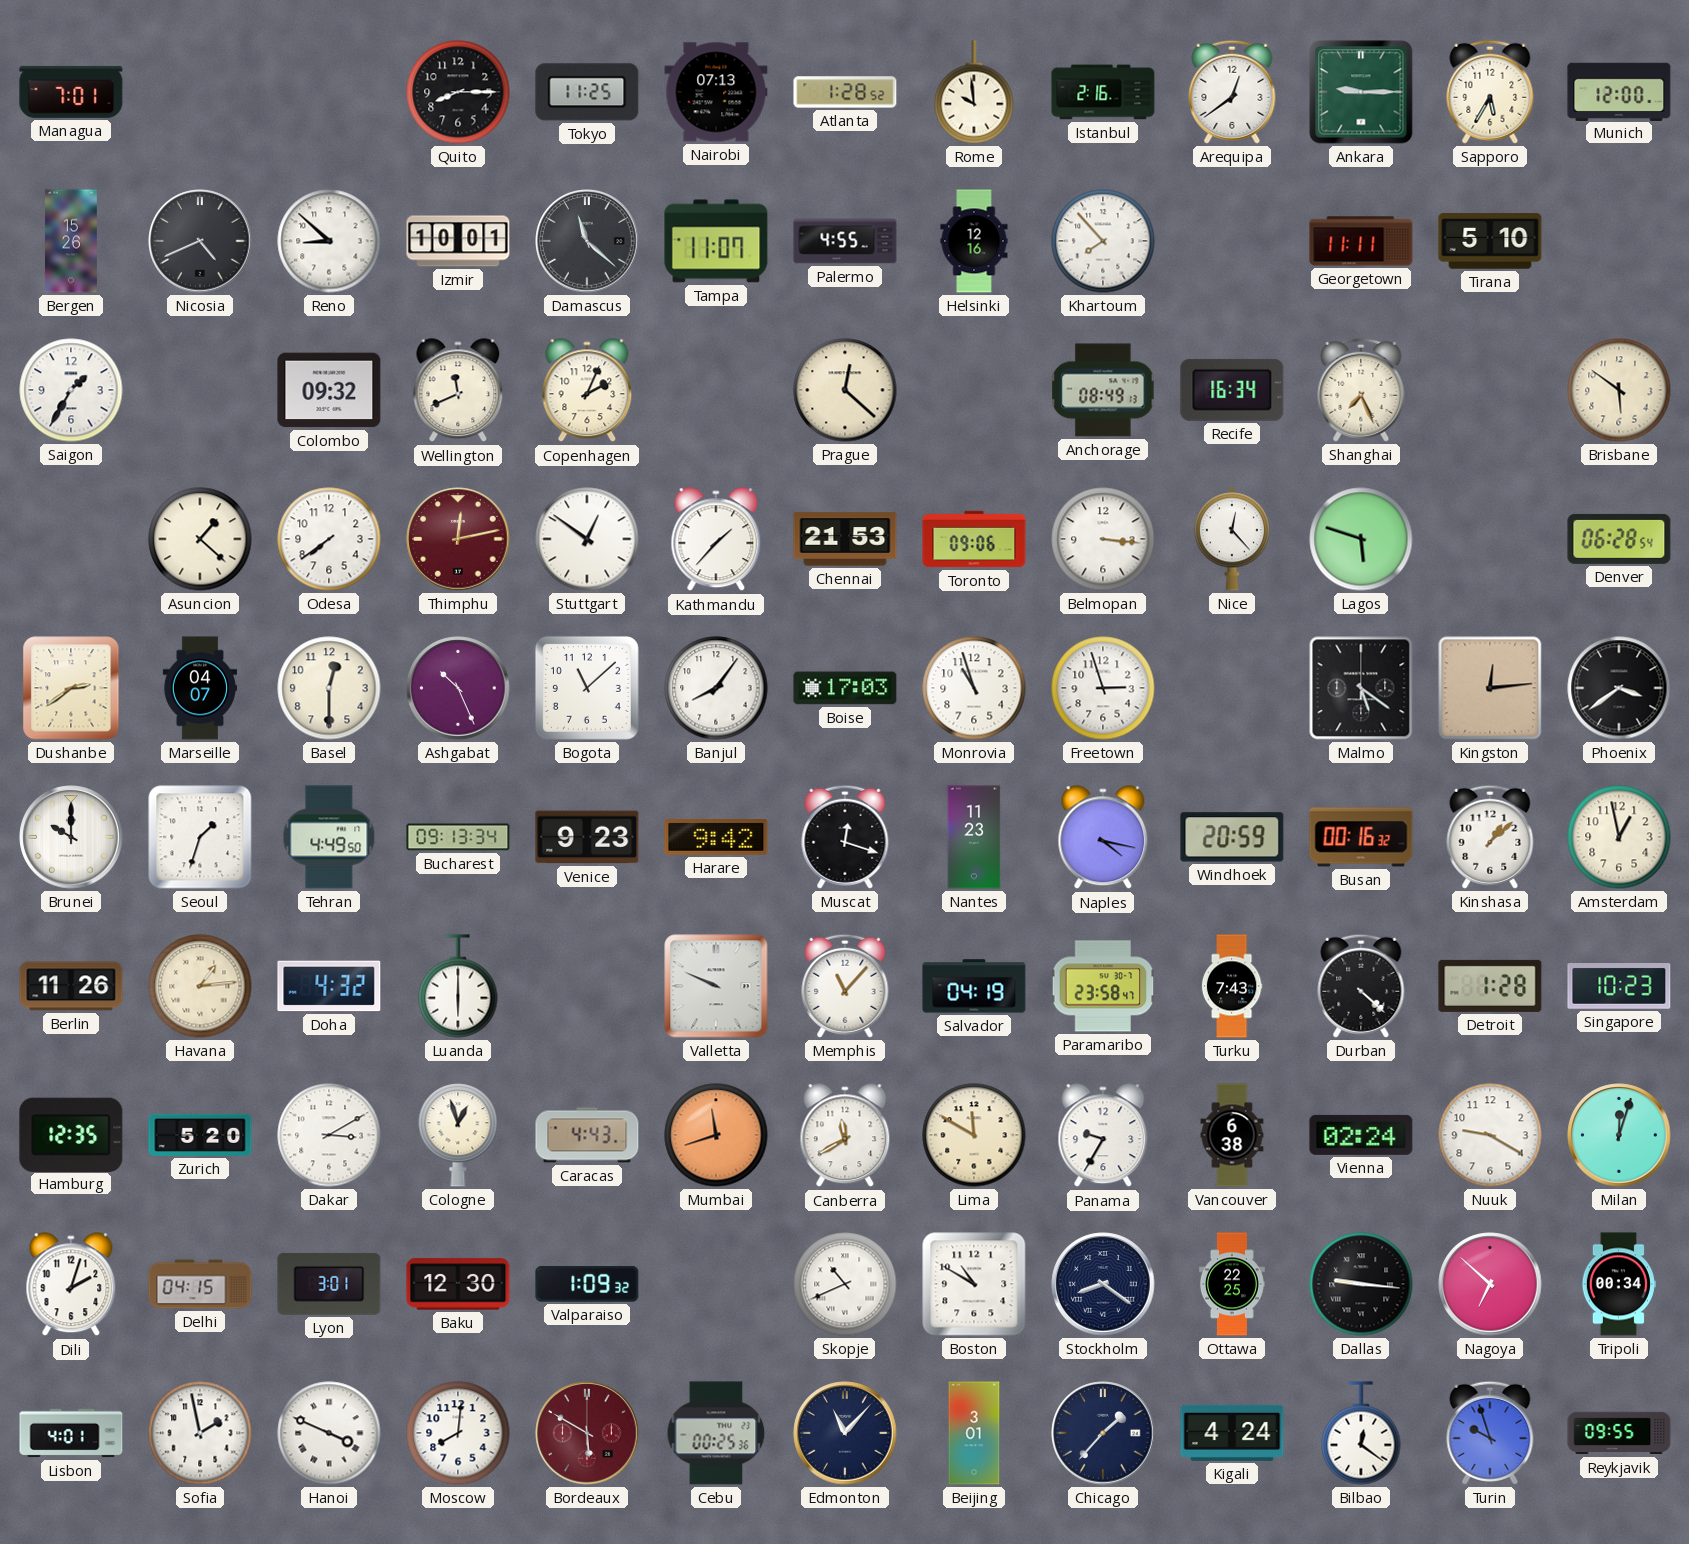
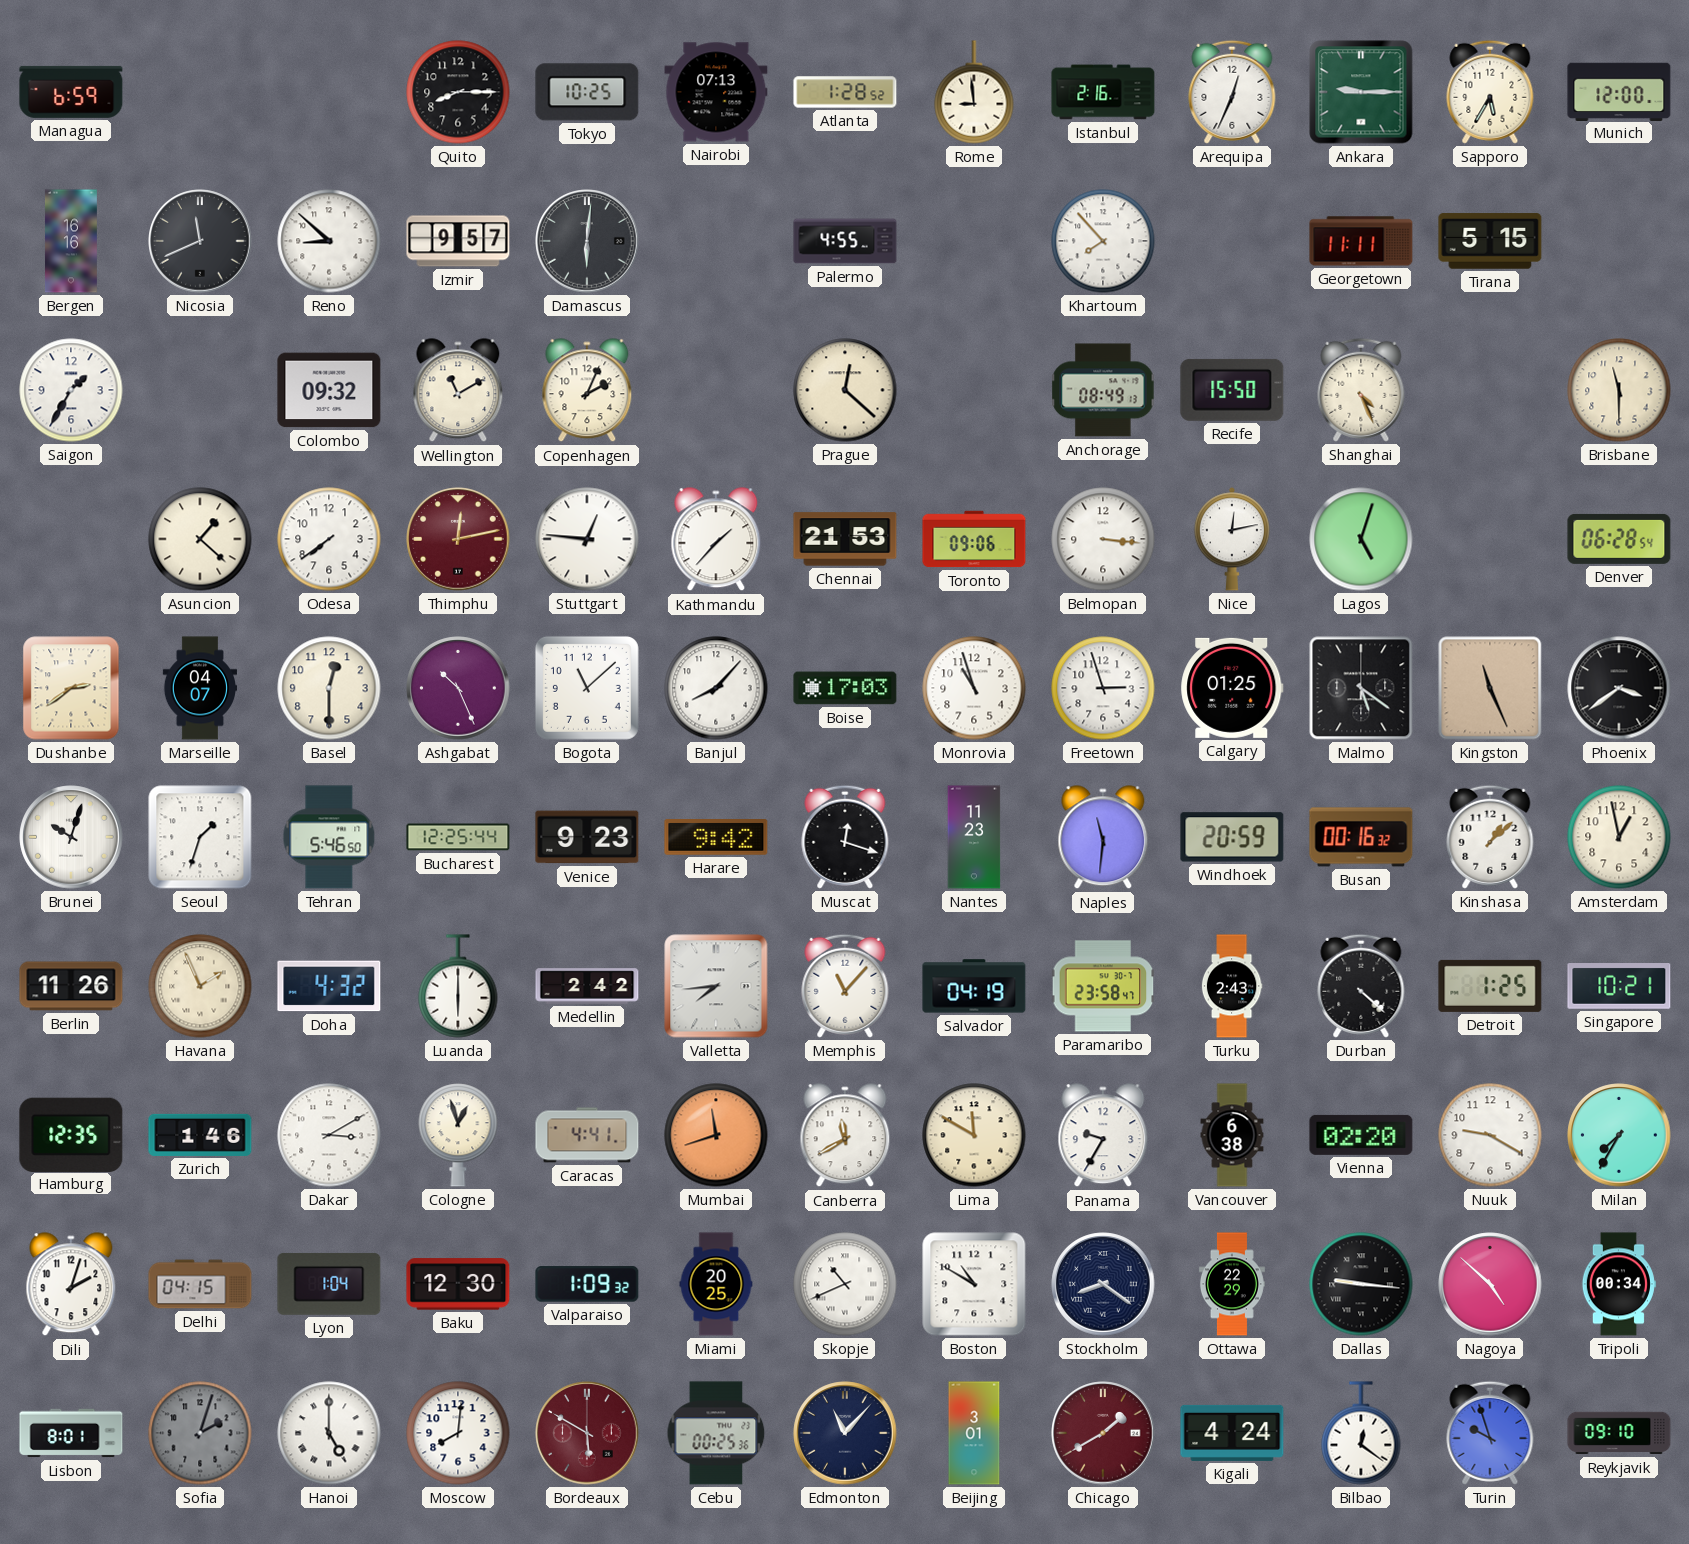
Managua: 7:01 -> 6:59
Tokyo: 11:25 -> 10:25
Rome: 9:59 -> 8:59
Arequipa: 12:39 -> 12:34
Bergen: 15:26 -> 16:16
Nicosia: 4:41 -> 11:41
Izmir: 10:01 -> 9:57
Damascus: 11:22 -> 6:01
Tampa: 11:07 -> none
Helsinki: 12:16 -> none
Tirana: 5:10 -> 5:15
Wellington: 11:41 -> 11:10
Recife: 16:34 -> 15:50
Shanghai: 7:26 -> 4:26
Brisbane: 5:51 -> 11:30
Stuttgart: 12:51 -> 12:46
Nice: 12:23 -> 12:13
Lagos: 5:48 -> 5:03
Banjul: 8:06 -> 8:07
Calgary: none -> 01:25
Kingston: 12:14 -> 11:26
Brunei: 10:00 -> 10:03
Tehran: 4:49 -> 5:46
Bucharest: 09:13 -> 12:25
Naples: 4:17 -> 11:31
Havana: 1:14 -> 1:56
Medellin: none -> 2:42
Valletta: 9:49 -> 7:44
Turku: 7:43 -> 2:43
Detroit: 1:28 -> 1:25
Singapore: 10:23 -> 10:21
Zurich: 5:20 -> 1:46
Caracas: 4:43 -> 4:41
Vienna: 02:24 -> 02:20
Milan: 12:03 -> 7:35
Lyon: 3:01 -> 1:04
Miami: none -> 20:25
Ottawa: 22:25 -> 22:29
Nagoya: 6:52 -> 4:52
Lisbon: 4:01 -> 8:01
Sofia: 1:58 -> 2:03
Sofia dial: white -> grey
Hanoi: 3:49 -> 5:00
Chicago: 1:37 -> 1:40
Chicago dial: navy -> burgundy
Reykjavik: 09:55 -> 09:10
